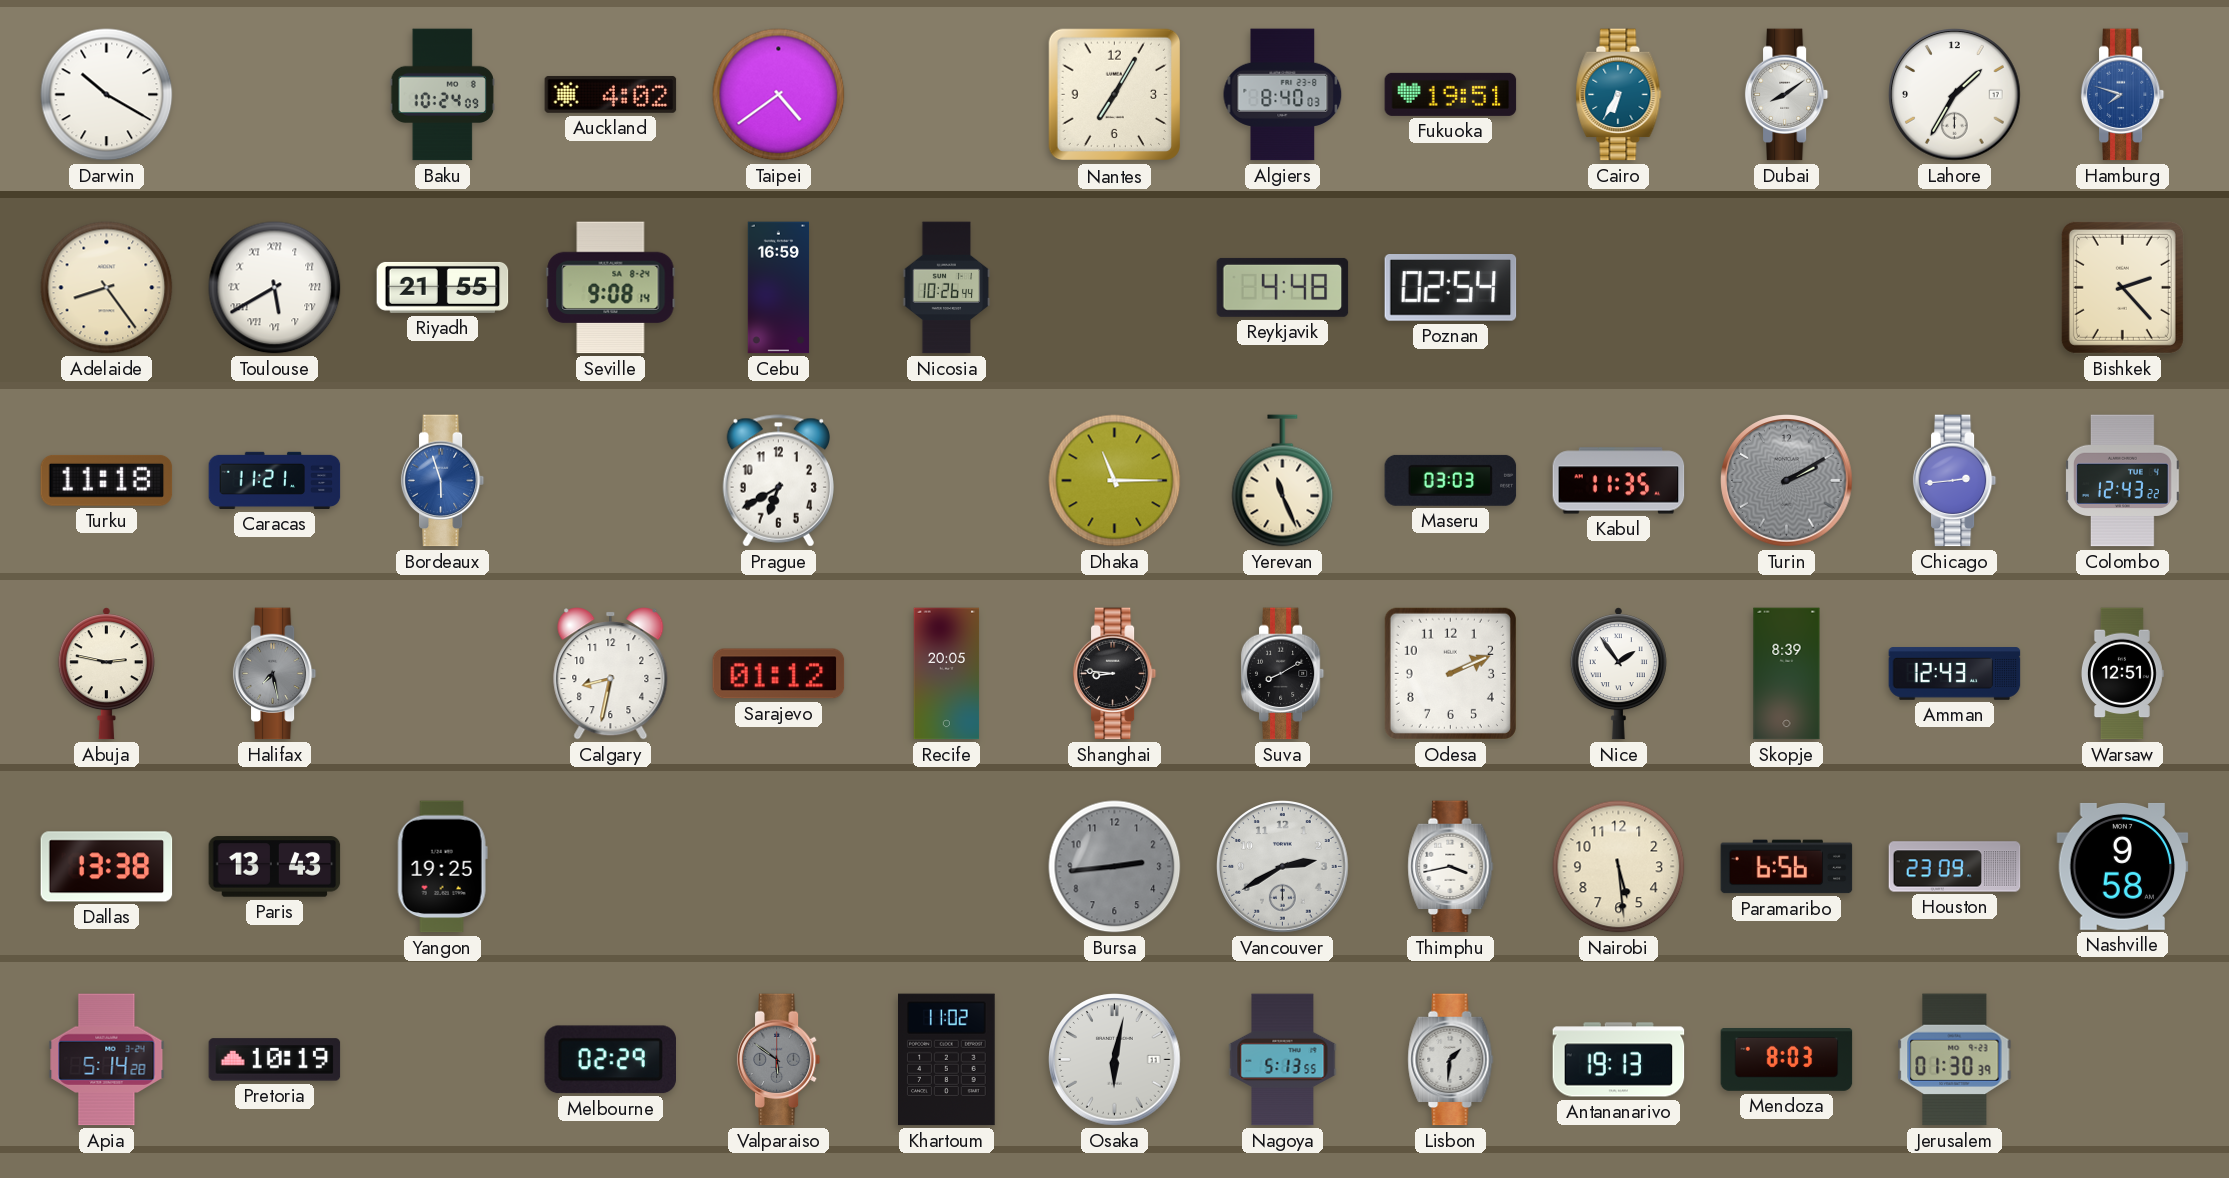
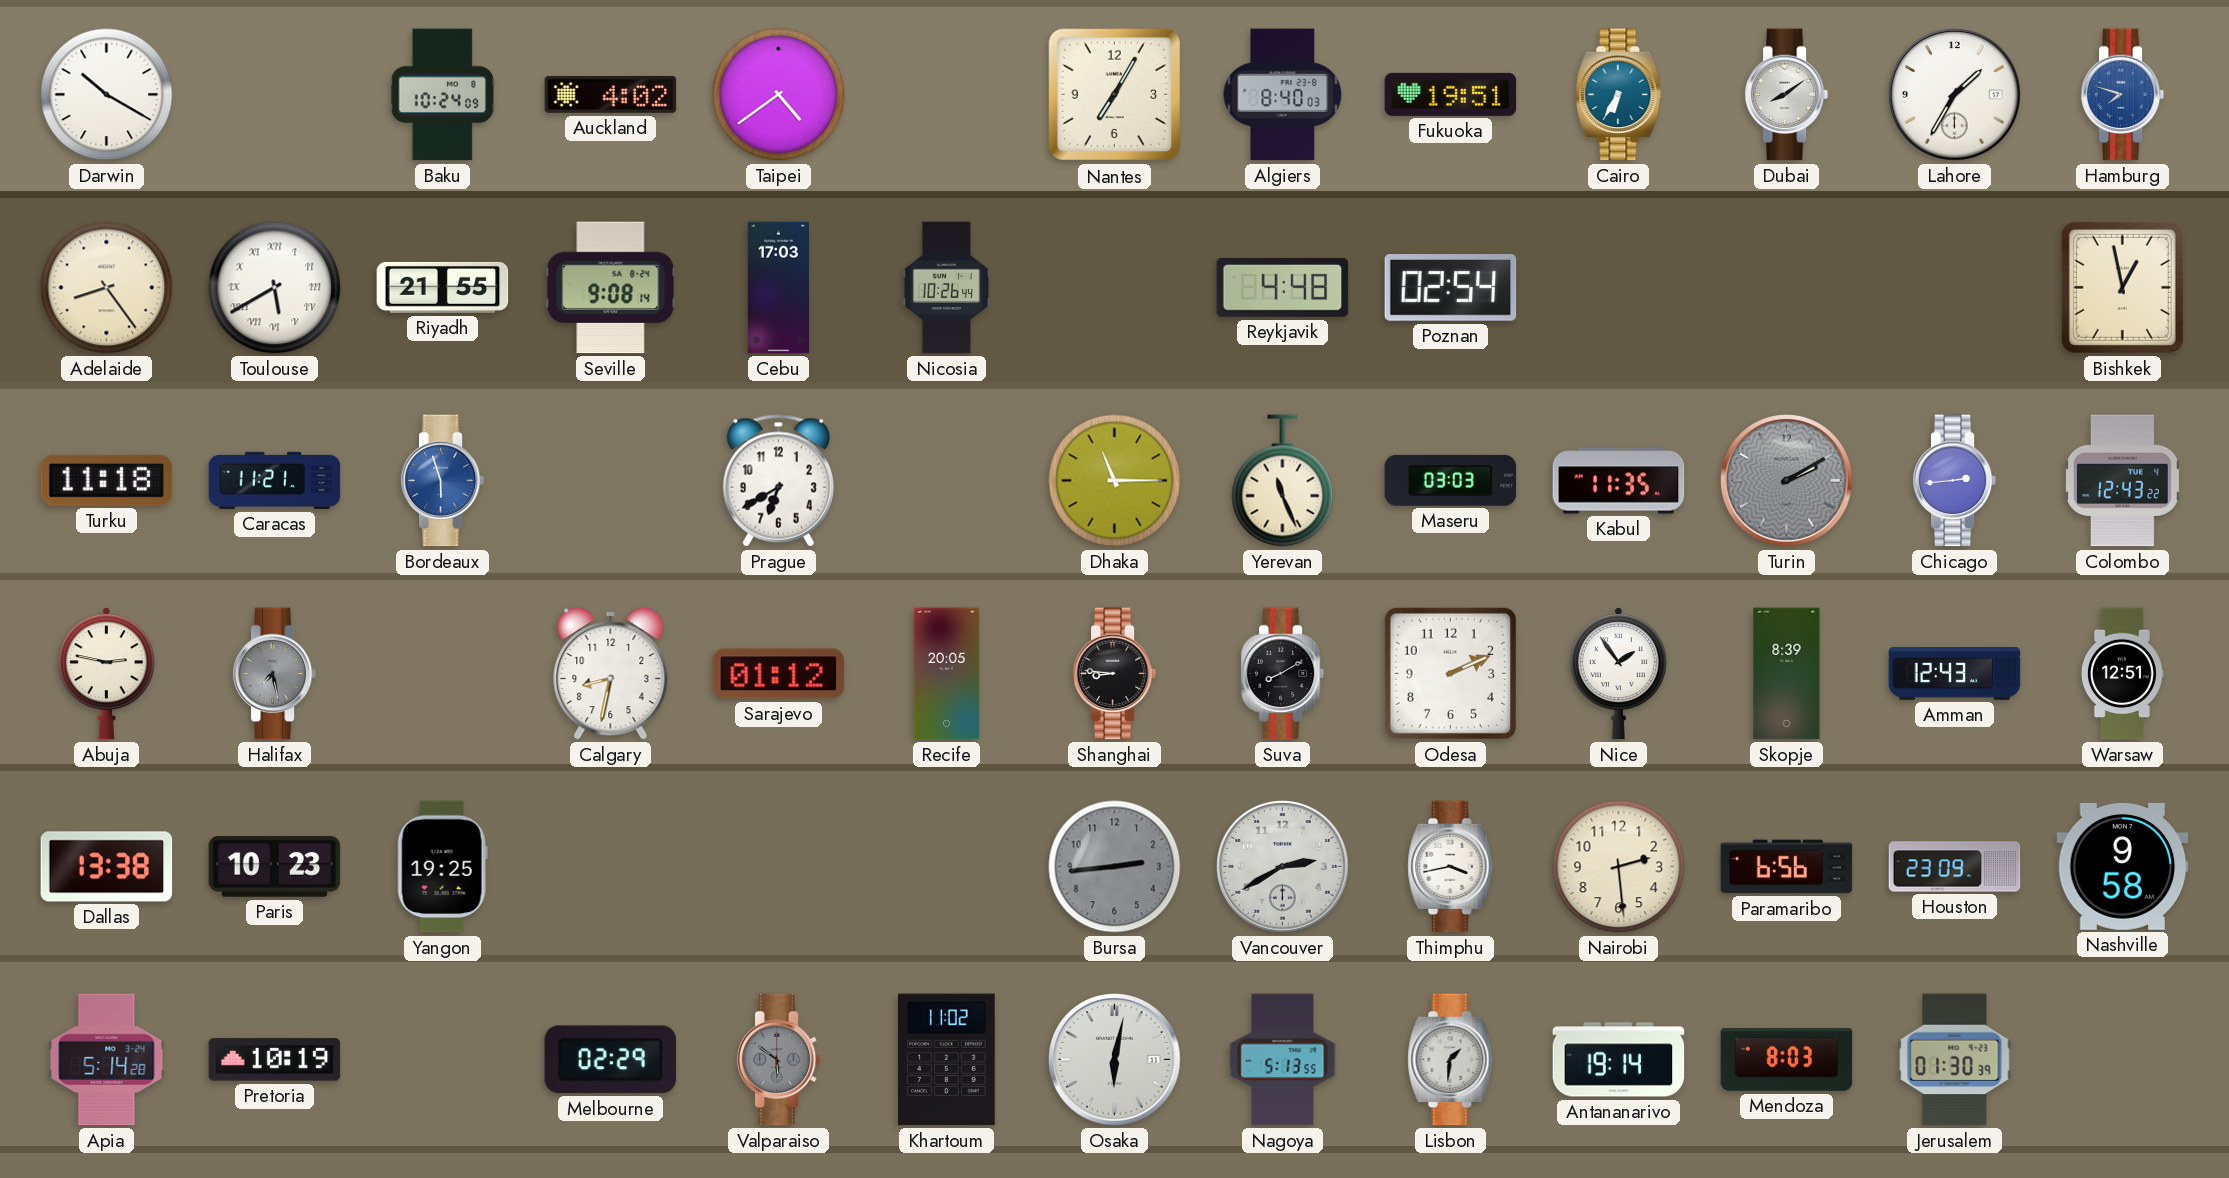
Cebu: 16:59 -> 17:03
Bishkek: 2:23 -> 12:58
Paris: 13:43 -> 10:23
Nairobi: 5:29 -> 2:29
Antananarivo: 19:13 -> 19:14
